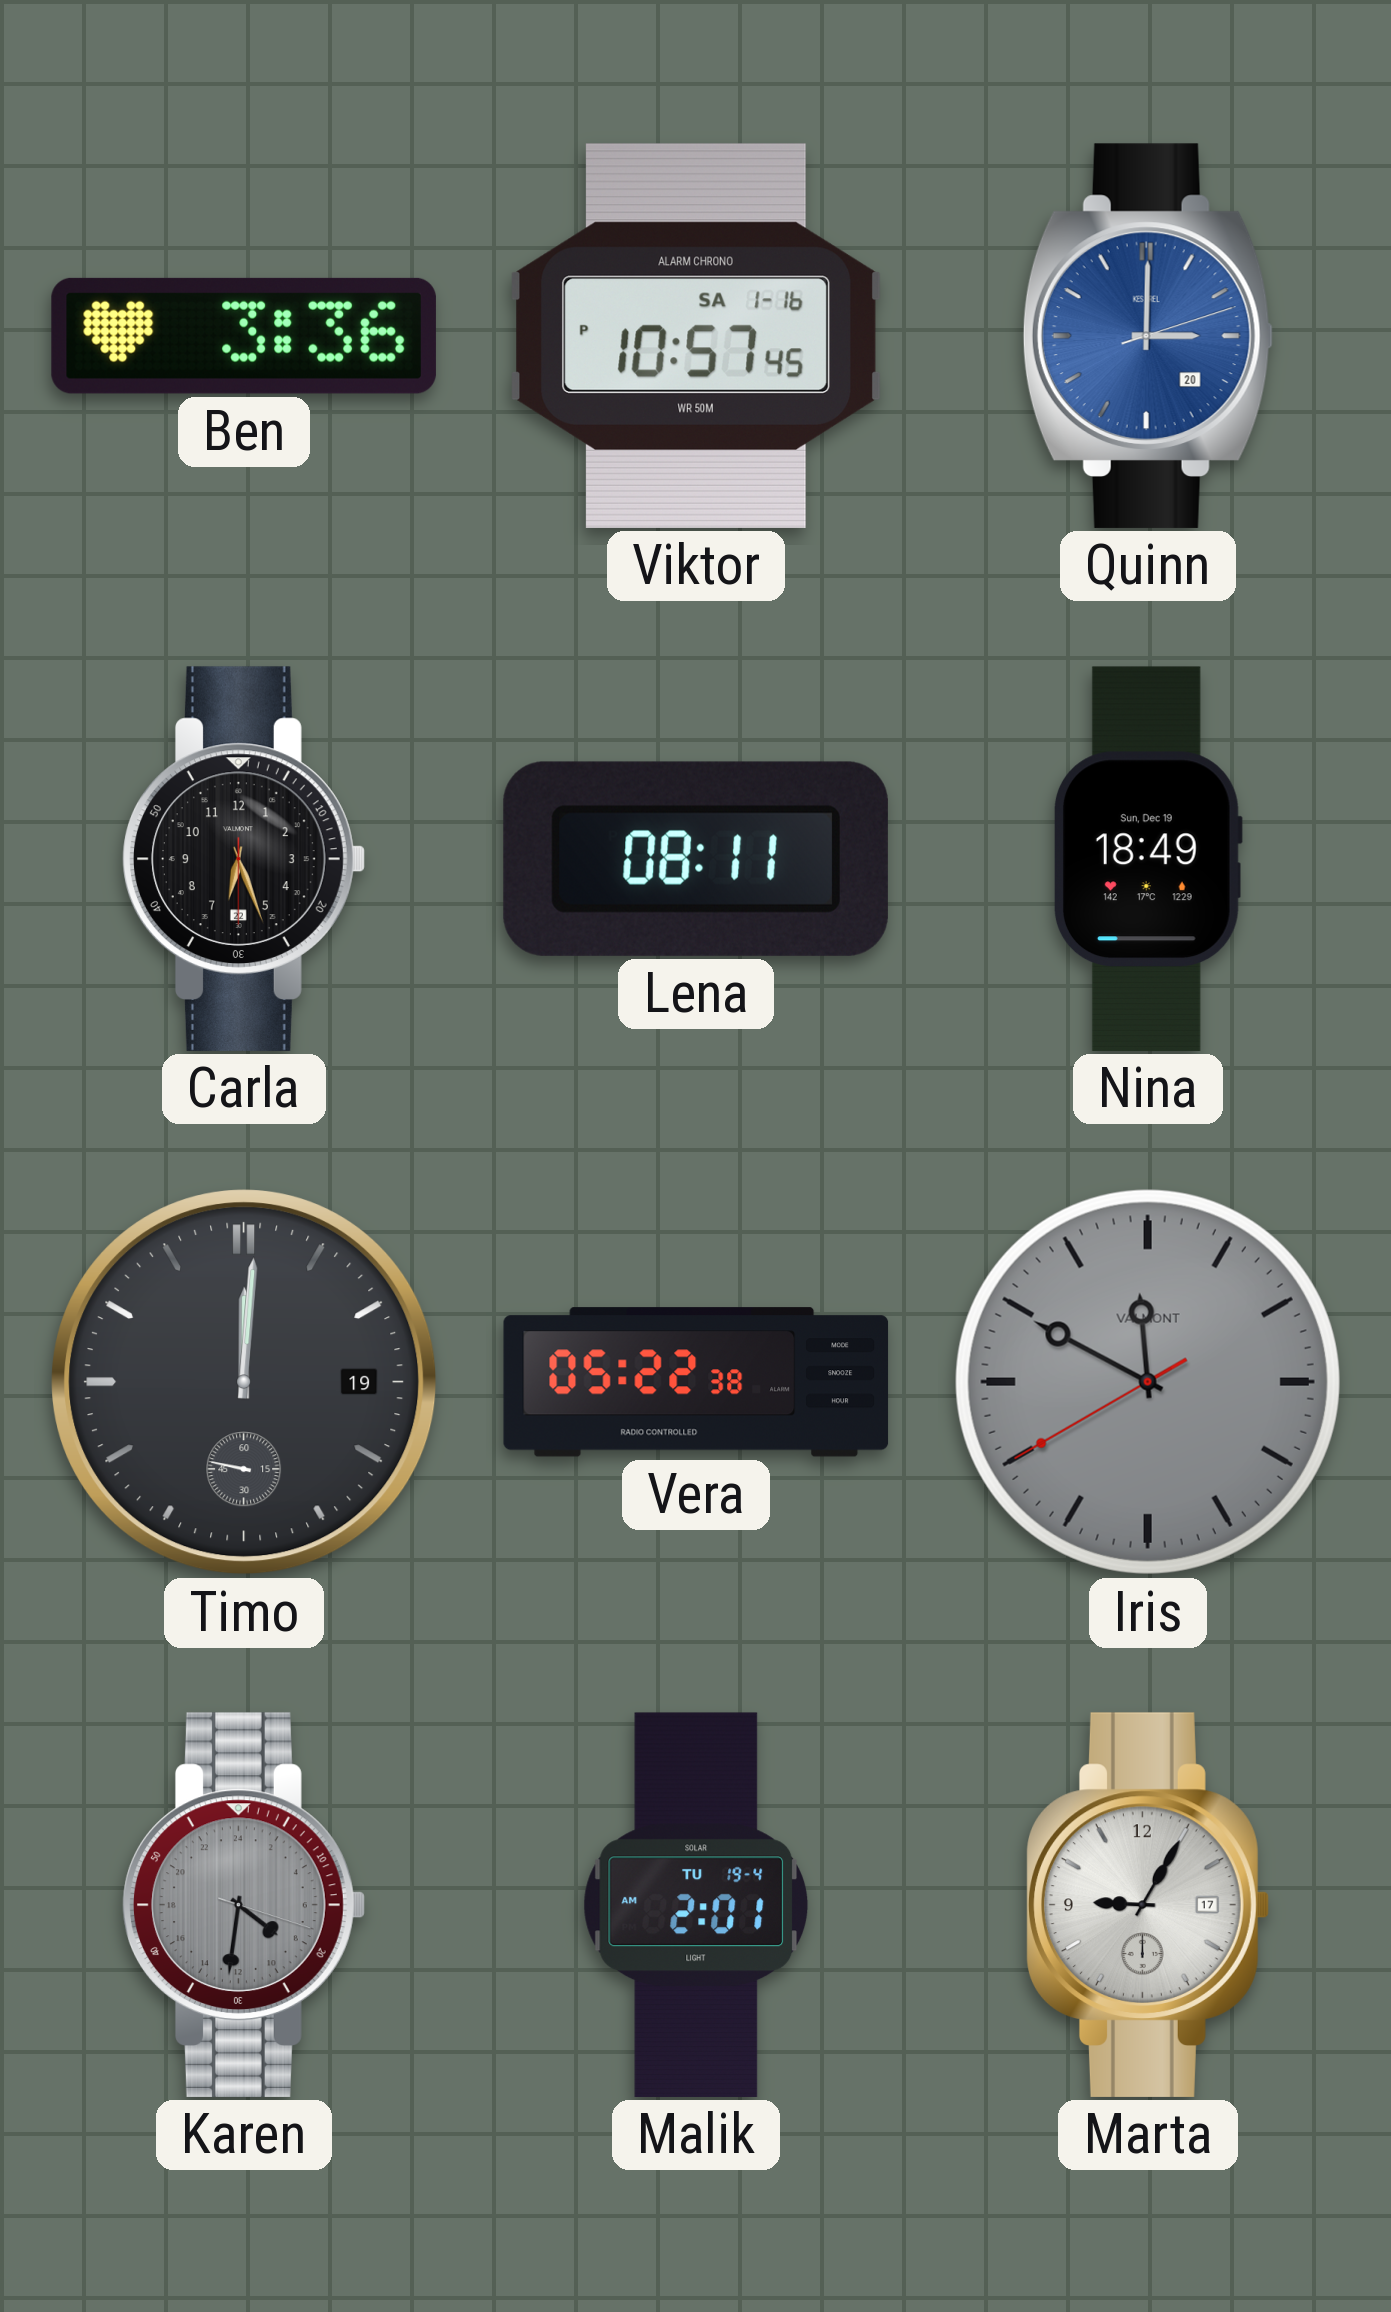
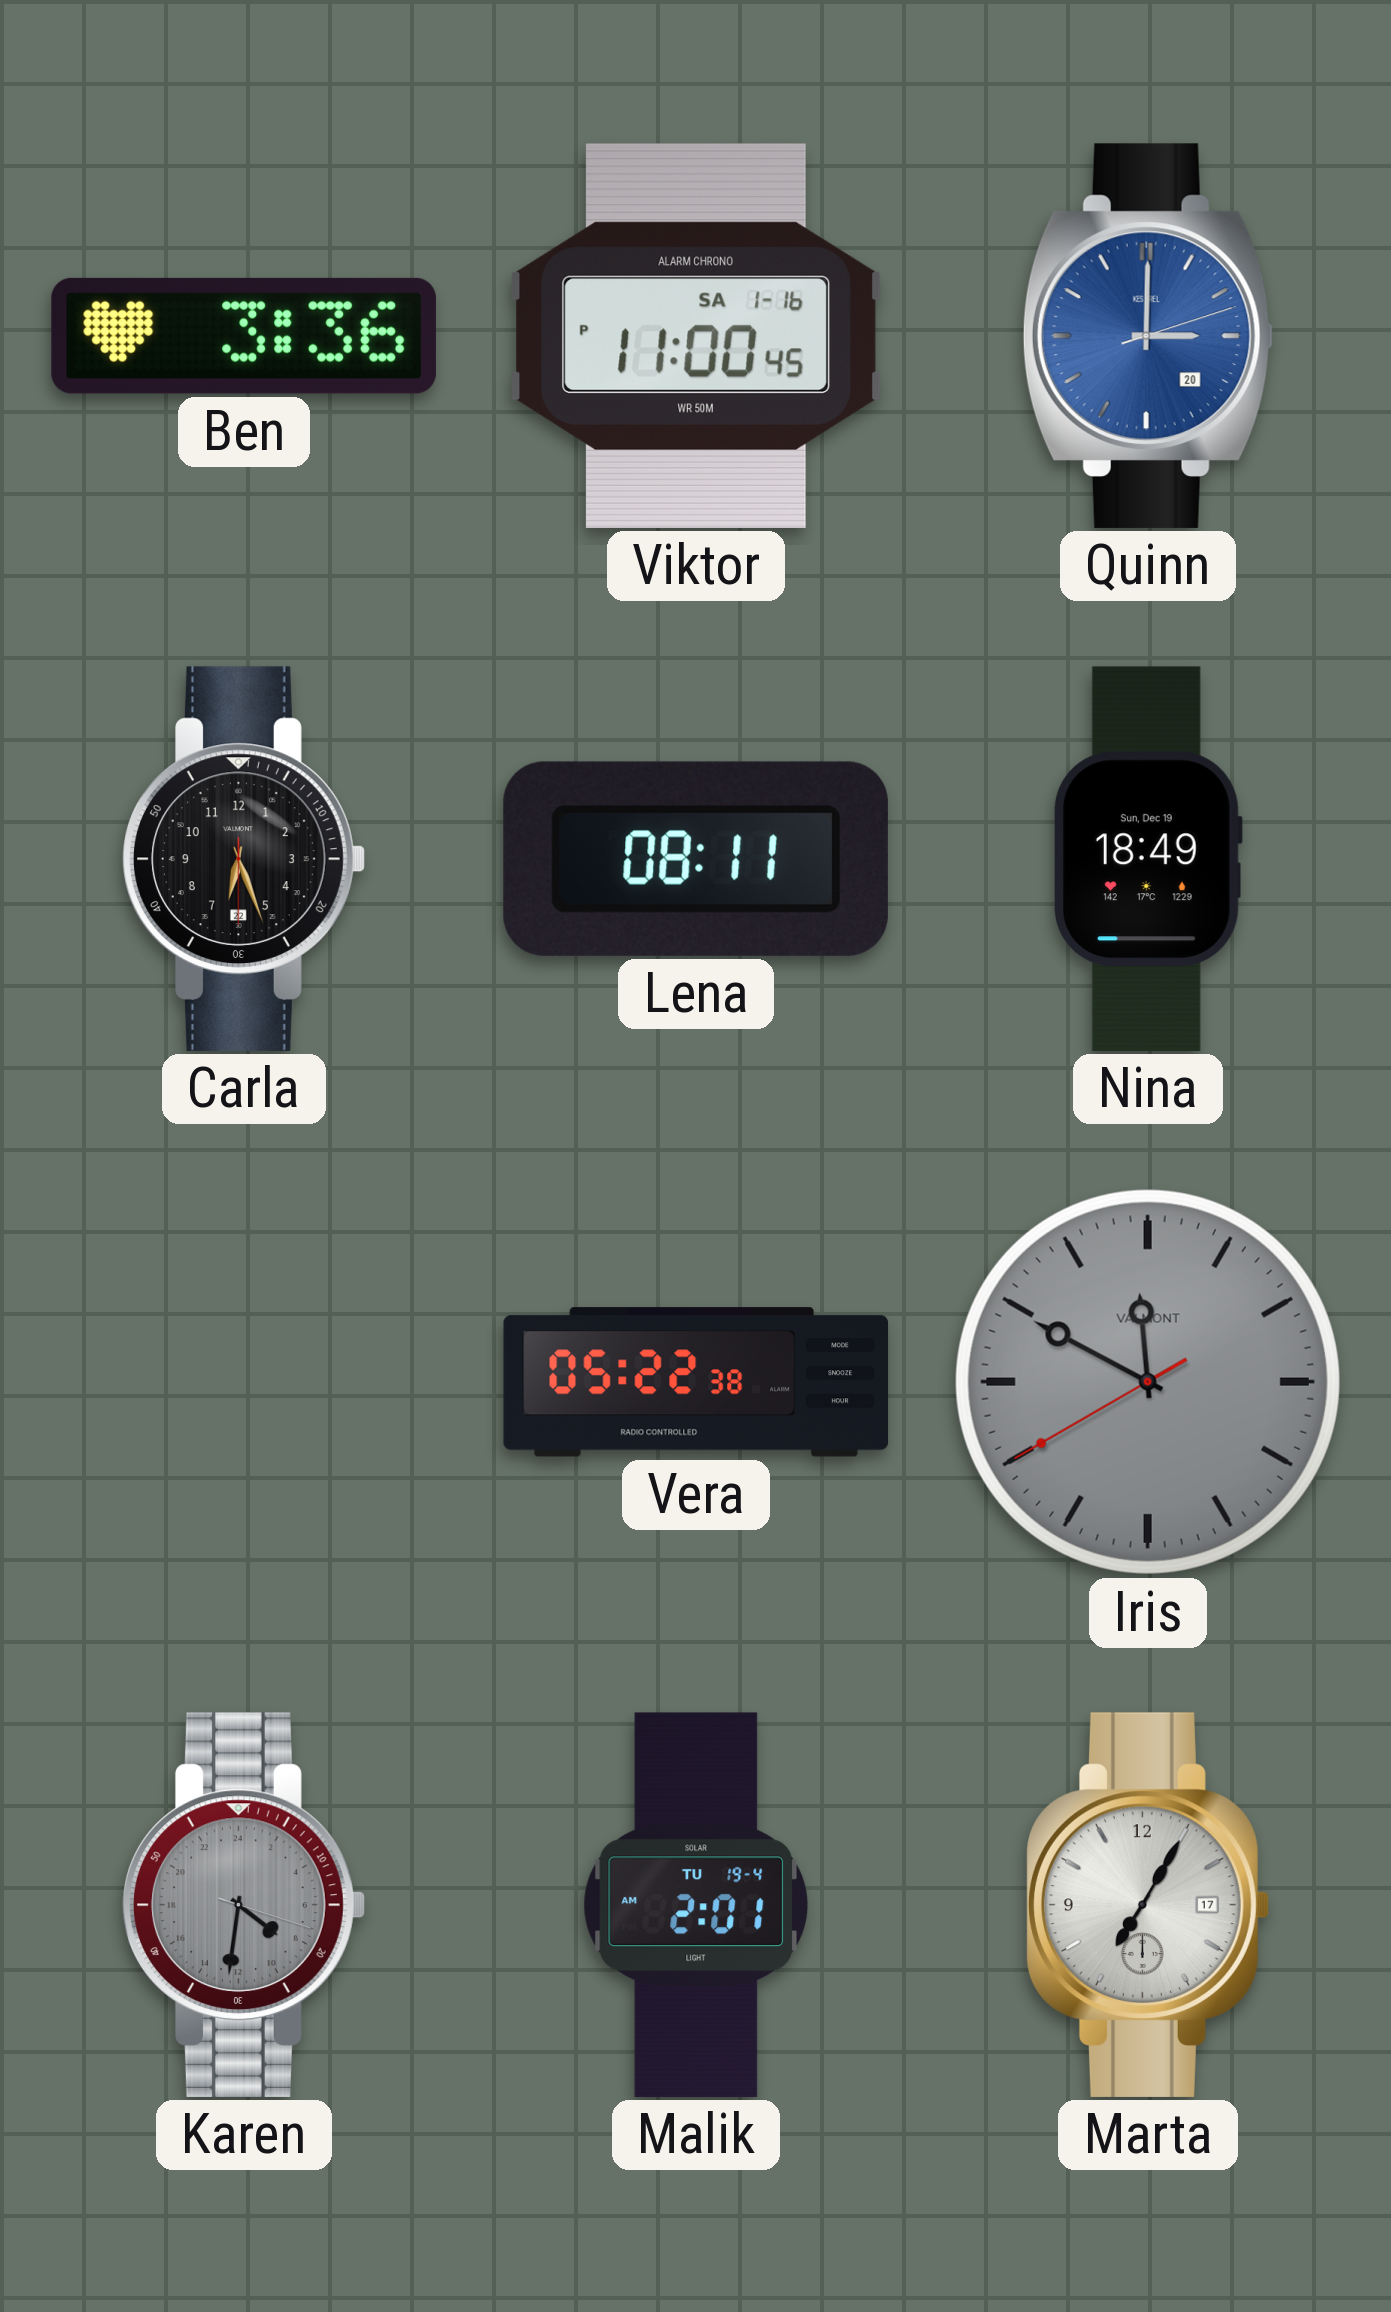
Viktor: 10:57 -> 11:00
Timo: 12:00 -> none
Marta: 9:05 -> 7:05
